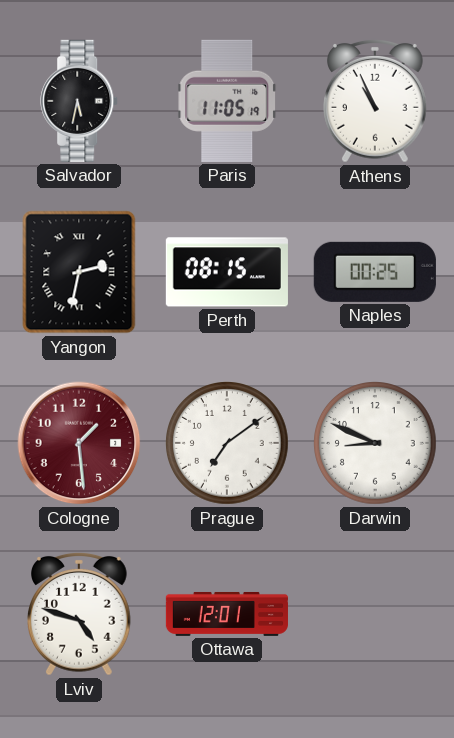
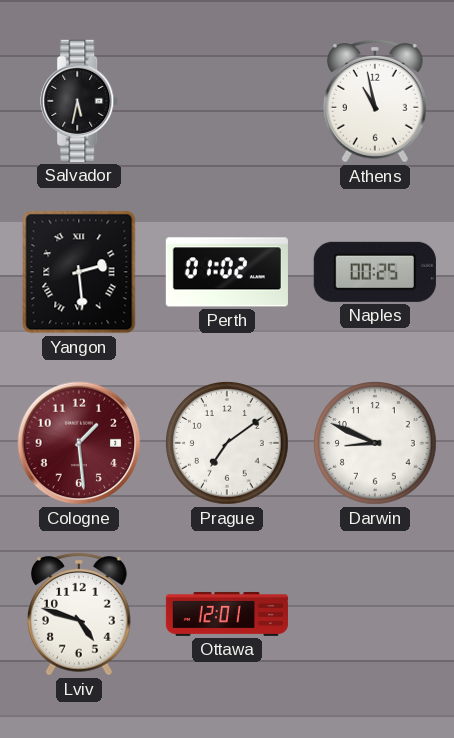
Paris: 11:05 -> none
Athens: 10:56 -> 10:58
Yangon: 2:32 -> 2:29
Perth: 08:15 -> 01:02
